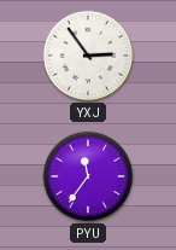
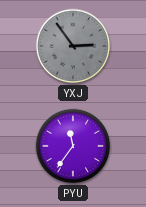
YXJ dial: white -> grey
